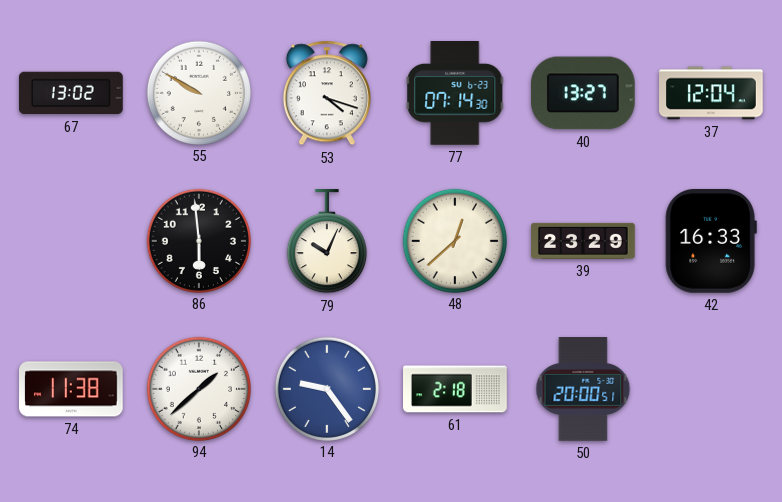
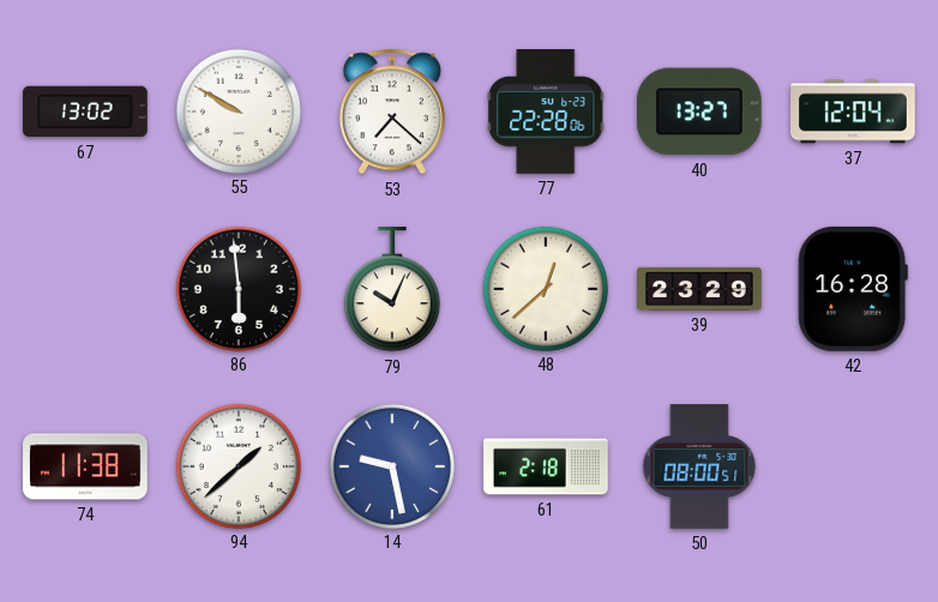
53: 4:18 -> 7:22
77: 07:14 -> 22:28
42: 16:33 -> 16:28
14: 9:24 -> 9:28
50: 20:00 -> 08:00
